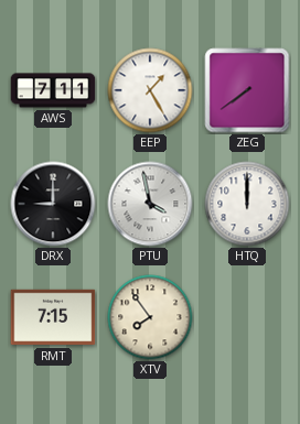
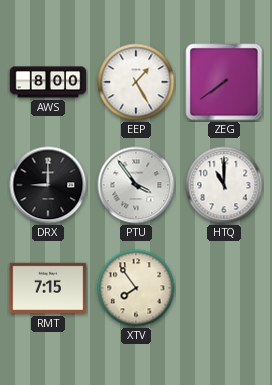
AWS: 7:11 -> 8:00
PTU: 3:58 -> 3:54
HTQ: 12:00 -> 11:00
